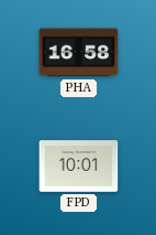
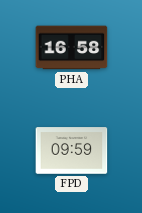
FPD: 10:01 -> 09:59
